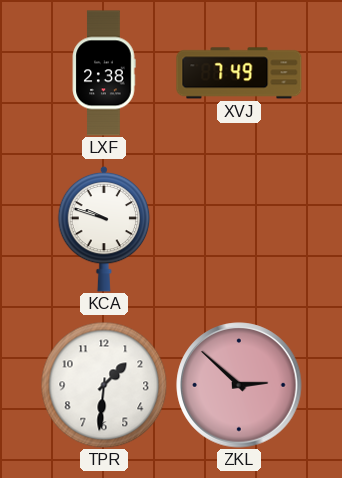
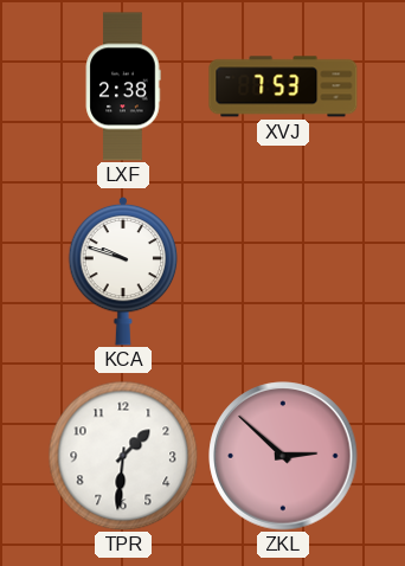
XVJ: 7:49 -> 7:53
